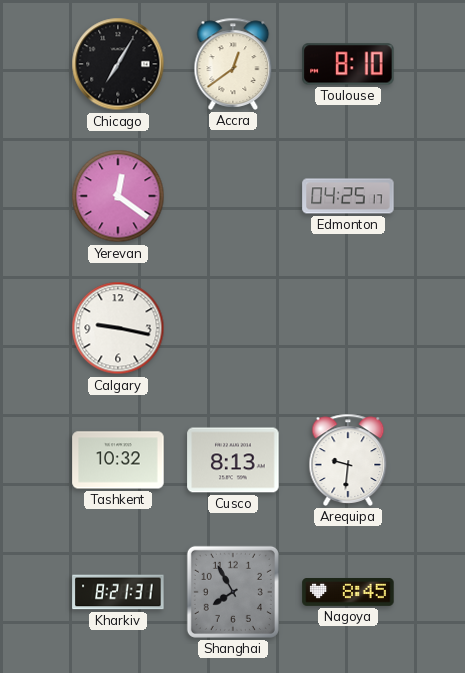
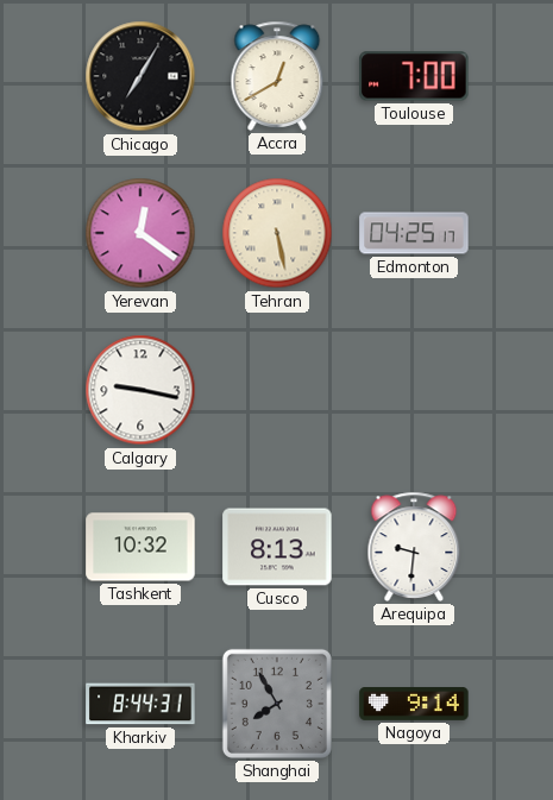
Accra: 12:39 -> 12:40
Toulouse: 8:10 -> 7:00
Tehran: none -> 5:28
Kharkiv: 8:21 -> 8:44
Nagoya: 8:45 -> 9:14
